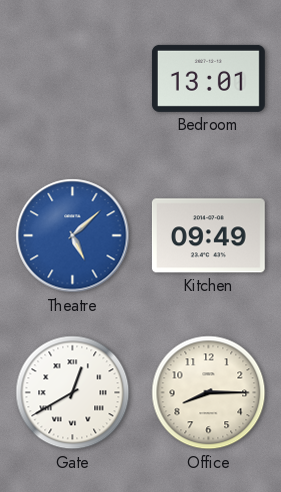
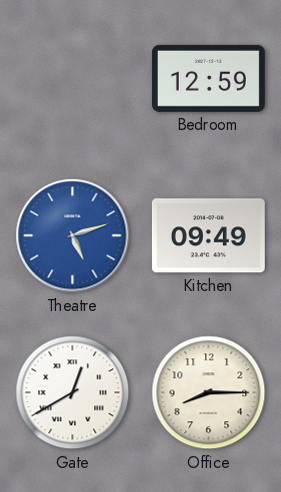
Bedroom: 13:01 -> 12:59
Theatre: 5:08 -> 5:12
